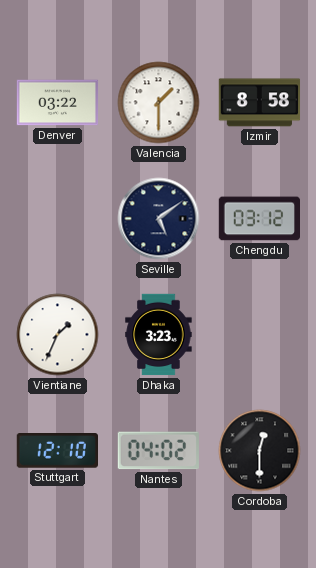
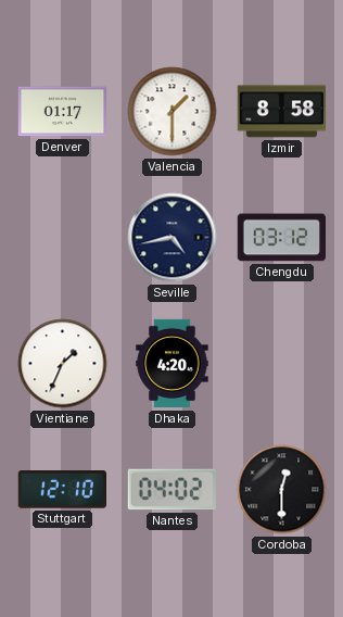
Denver: 03:22 -> 01:17
Seville: 5:09 -> 4:43
Dhaka: 3:23 -> 4:20
